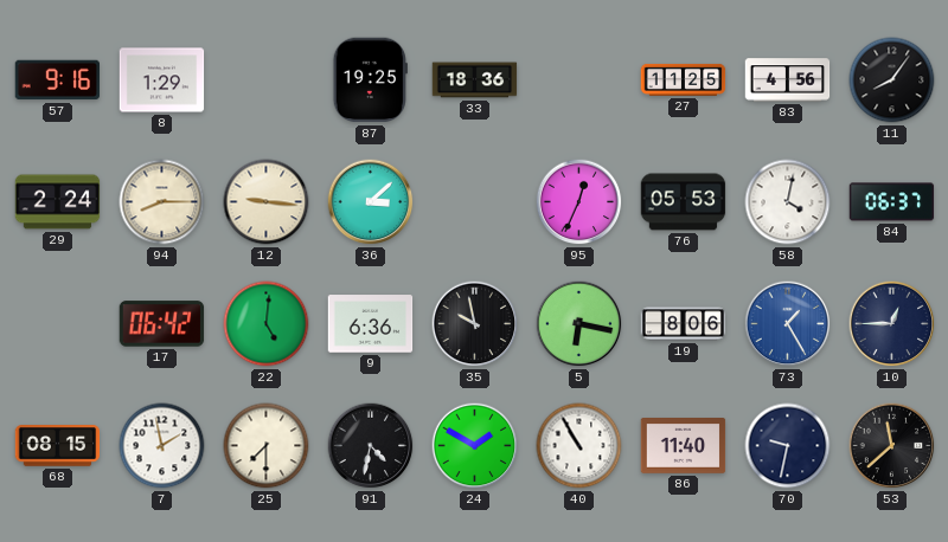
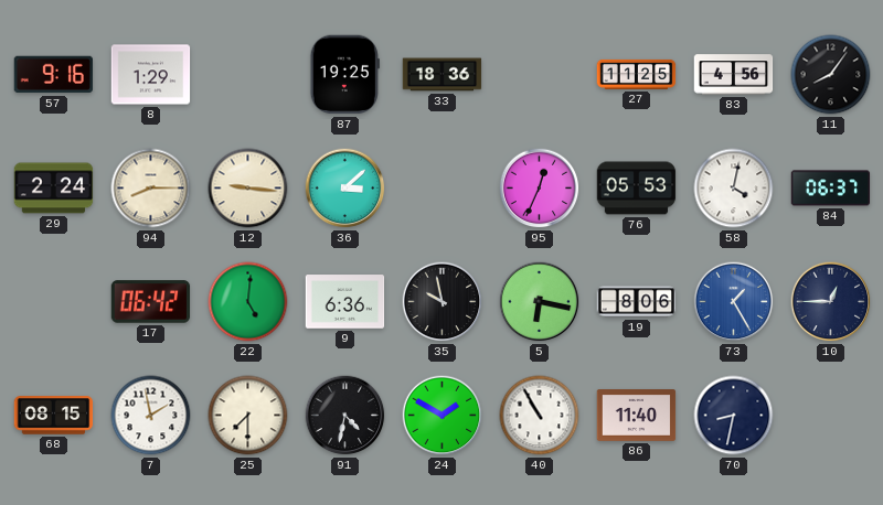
70: 9:32 -> 8:32
53: 11:38 -> none
